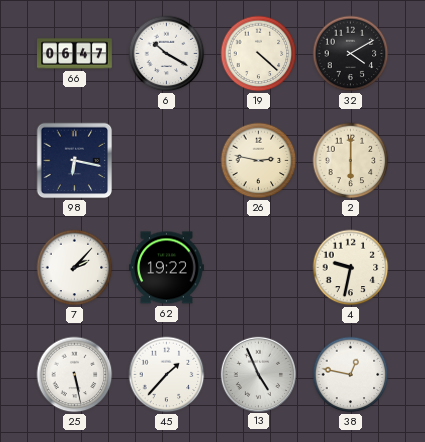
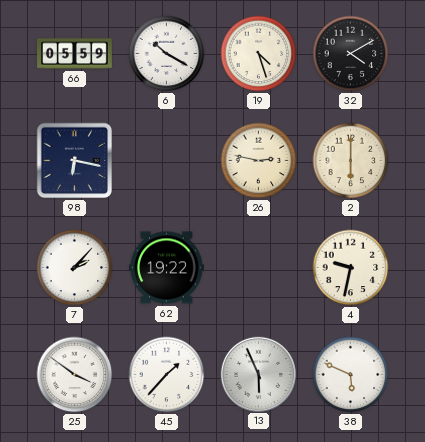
66: 06:47 -> 05:59
19: 4:22 -> 4:27
25: 5:28 -> 3:51
13: 4:56 -> 5:56
38: 12:47 -> 5:49
